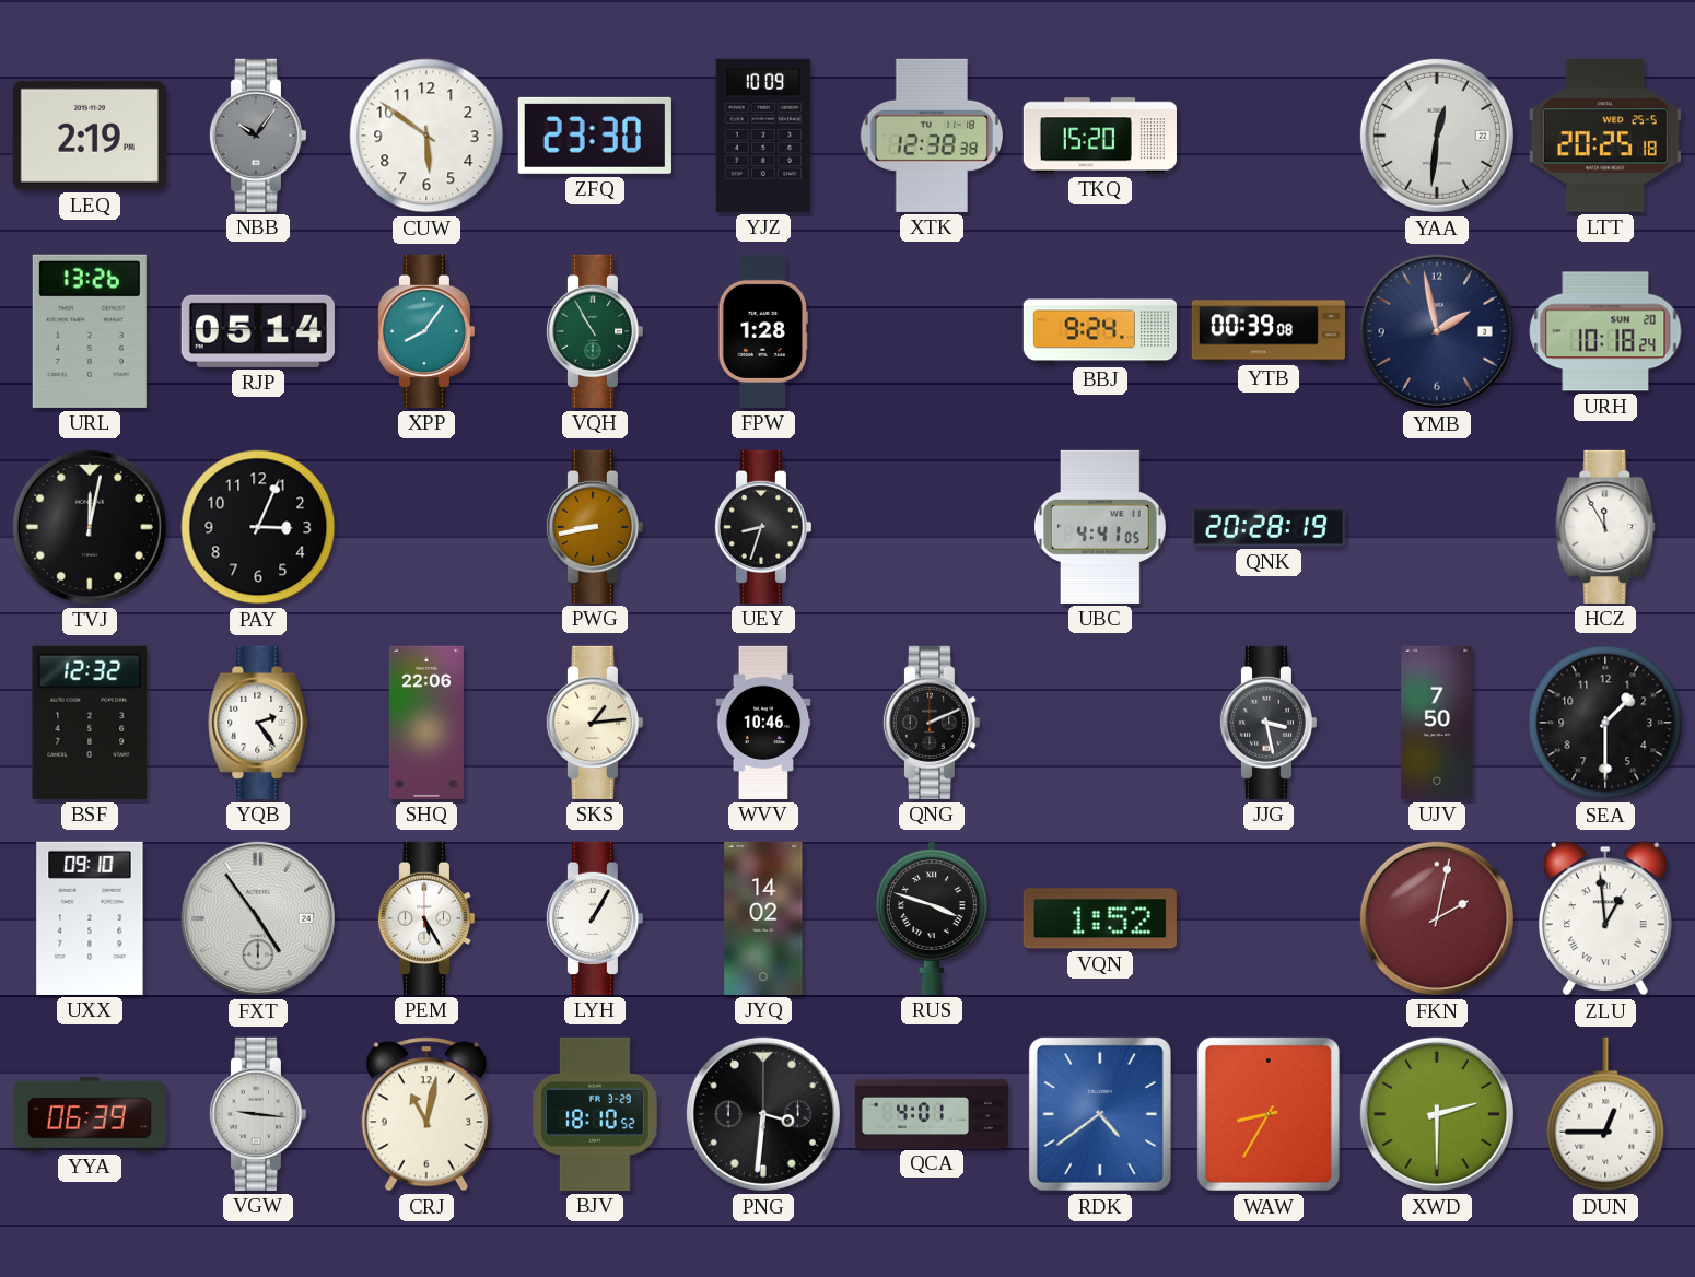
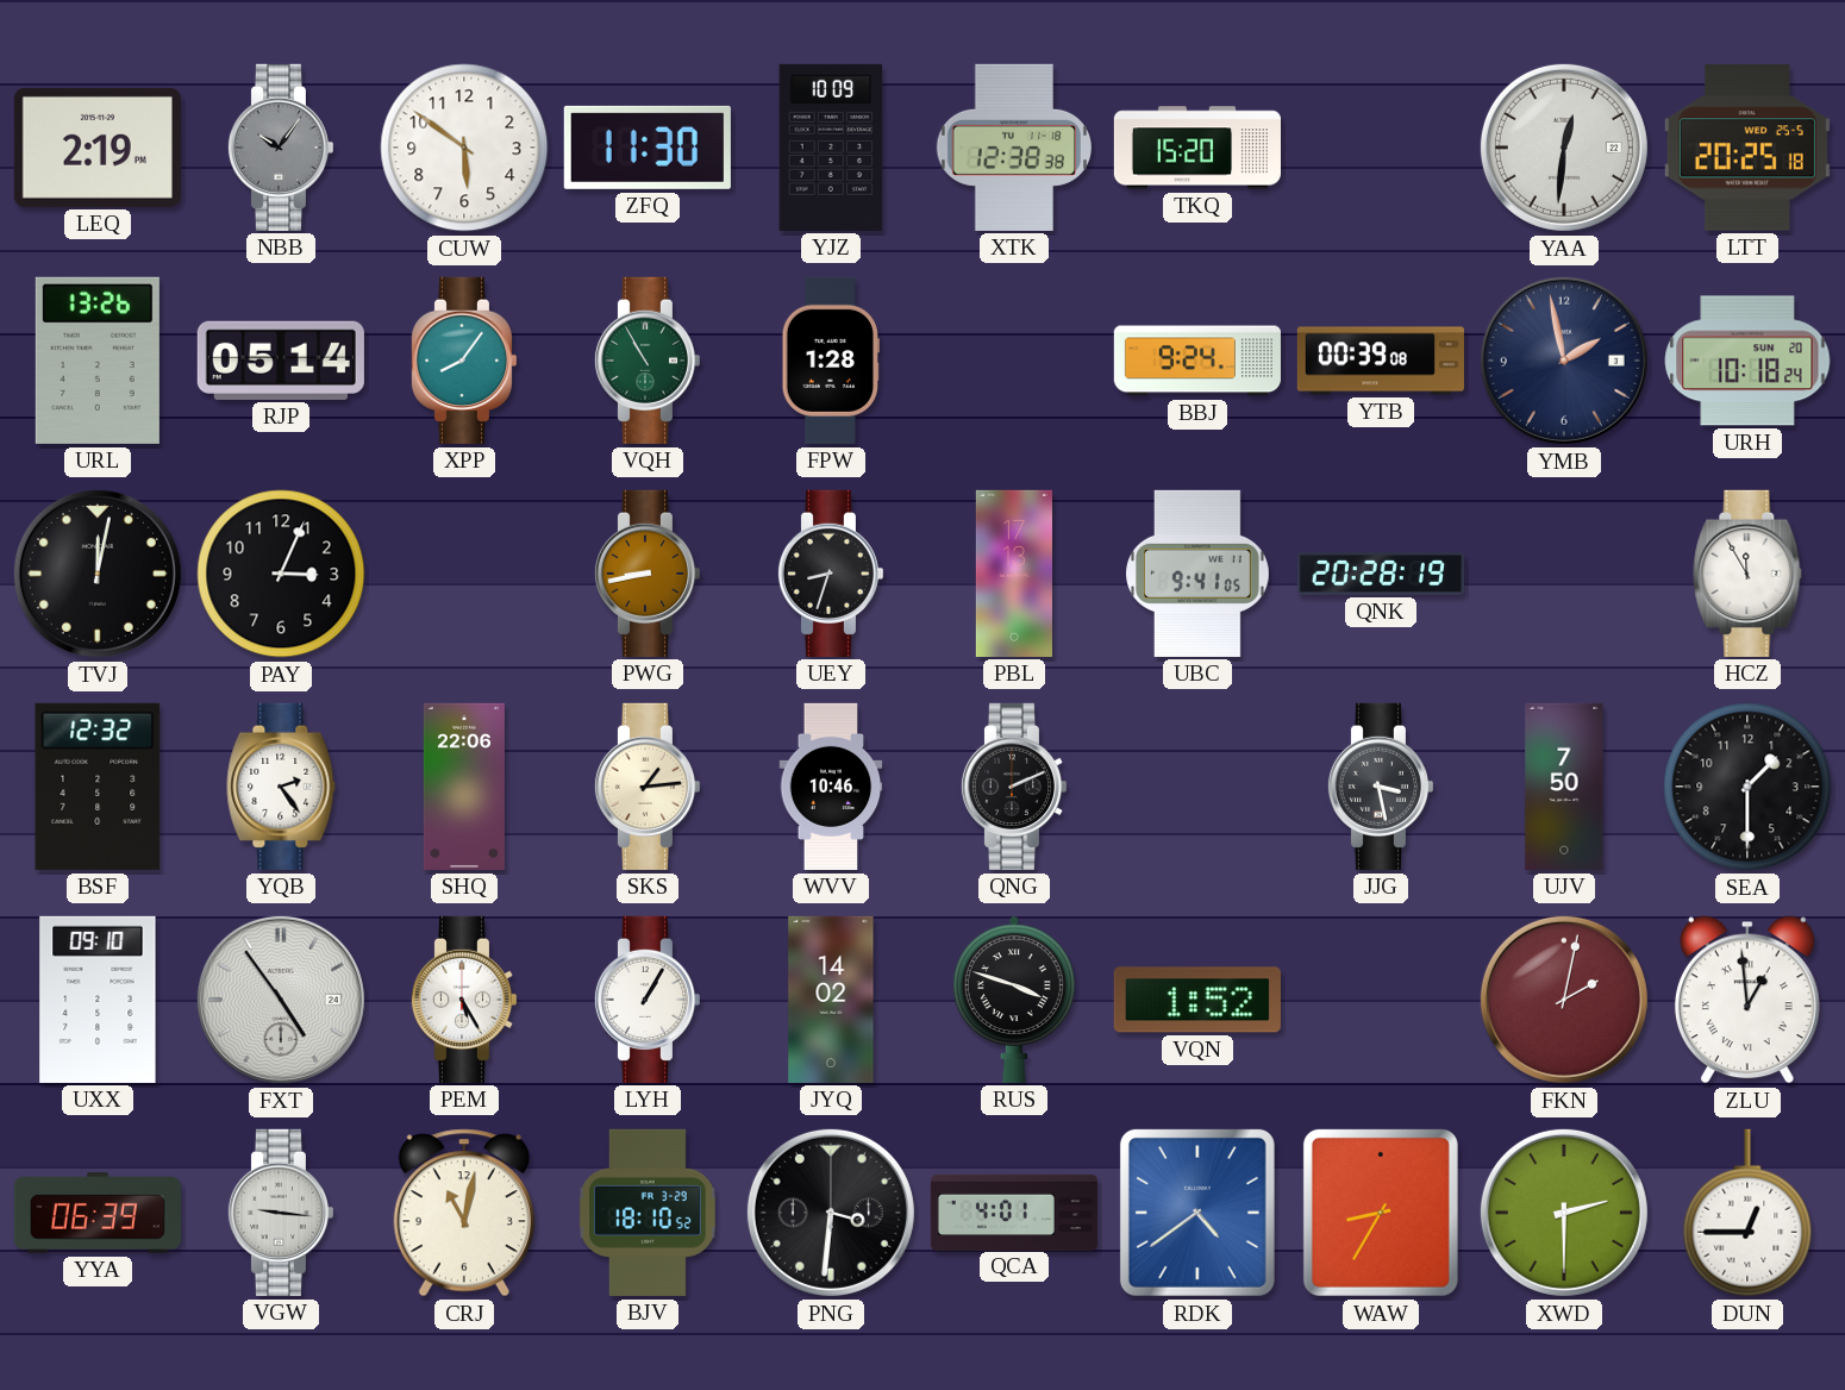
ZFQ: 23:30 -> 11:30
PBL: none -> 17:13
UBC: 4:41 -> 9:41
